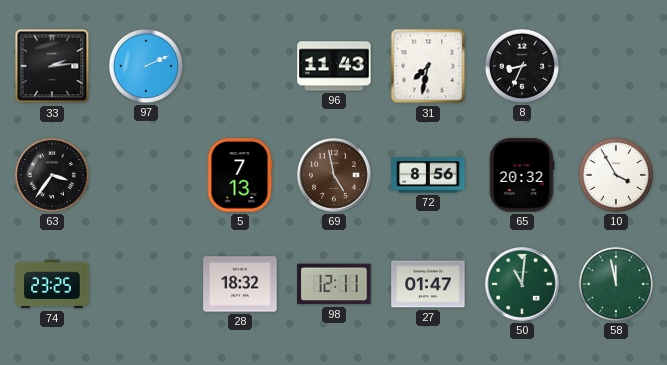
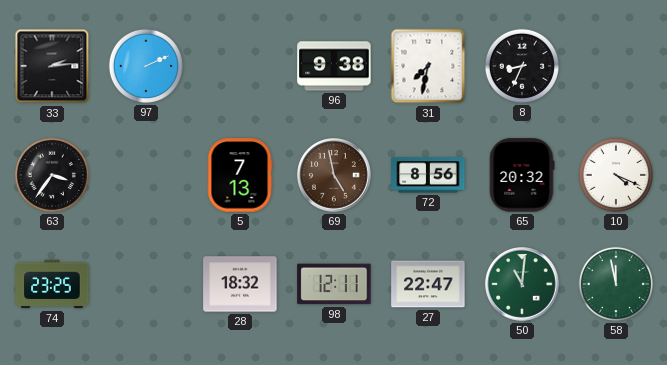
96: 11:43 -> 9:38
10: 3:55 -> 4:19
27: 01:47 -> 22:47
